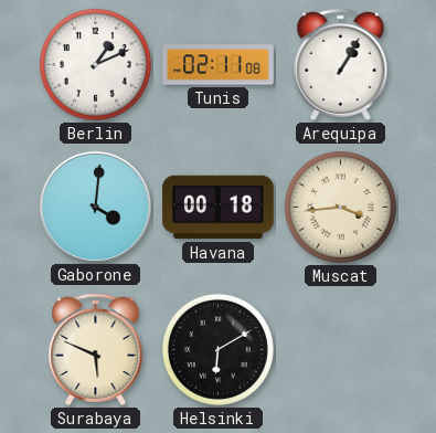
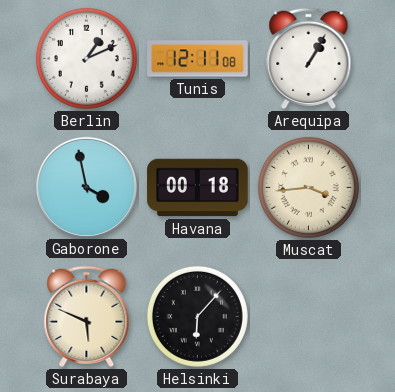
Tunis: 02:11 -> 12:11
Gaborone: 4:01 -> 3:58
Helsinki: 6:10 -> 6:07
